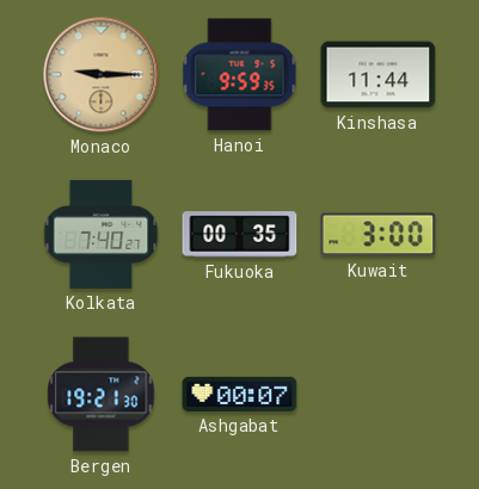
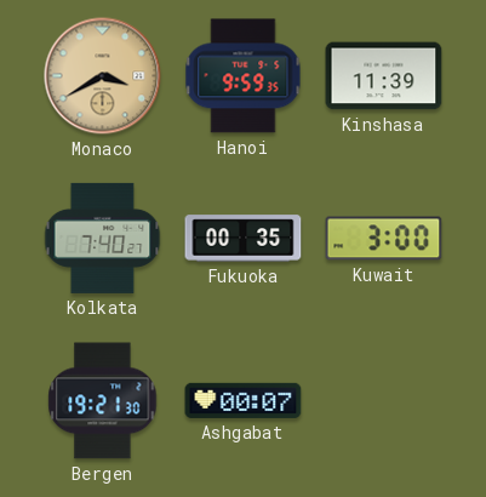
Monaco: 9:15 -> 3:40
Kinshasa: 11:44 -> 11:39
